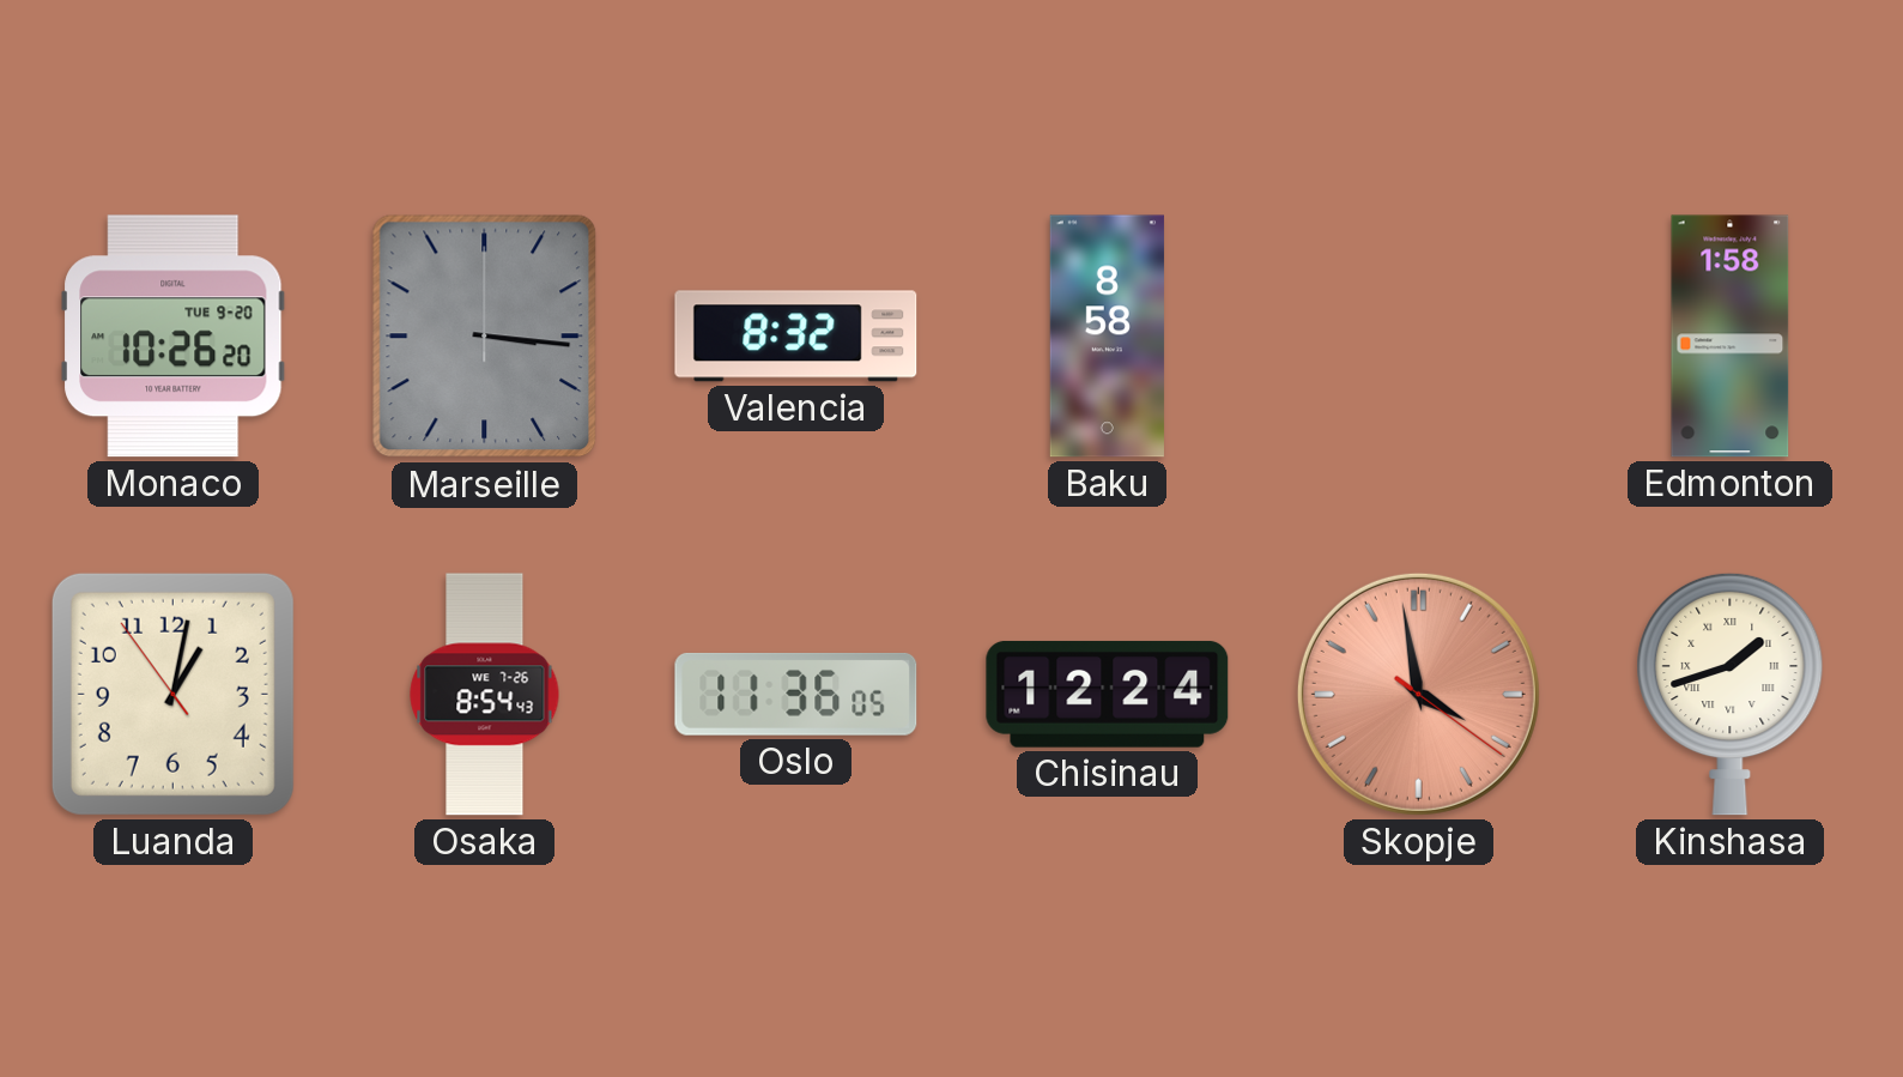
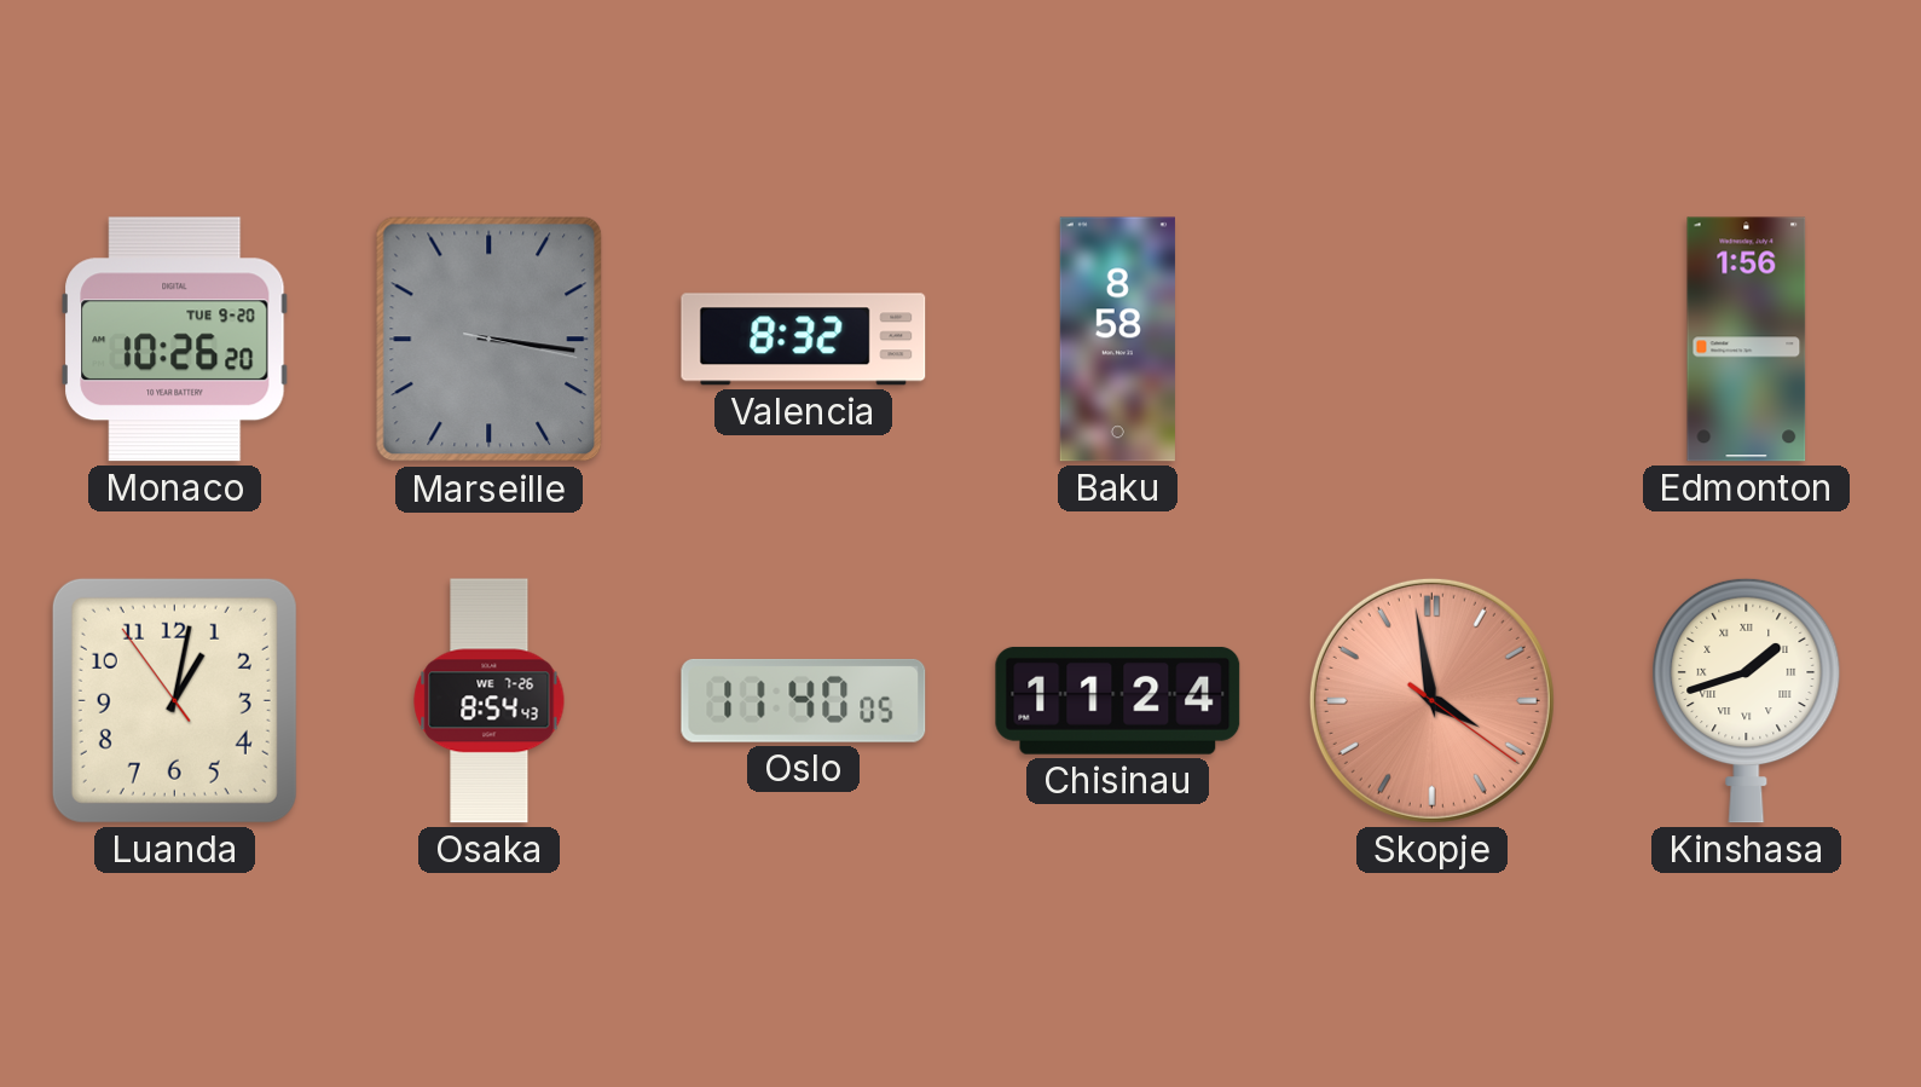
Marseille: 3:16:00 -> 3:16:17
Edmonton: 1:58 -> 1:56
Oslo: 11:36 -> 11:40
Chisinau: 12:24 -> 11:24
